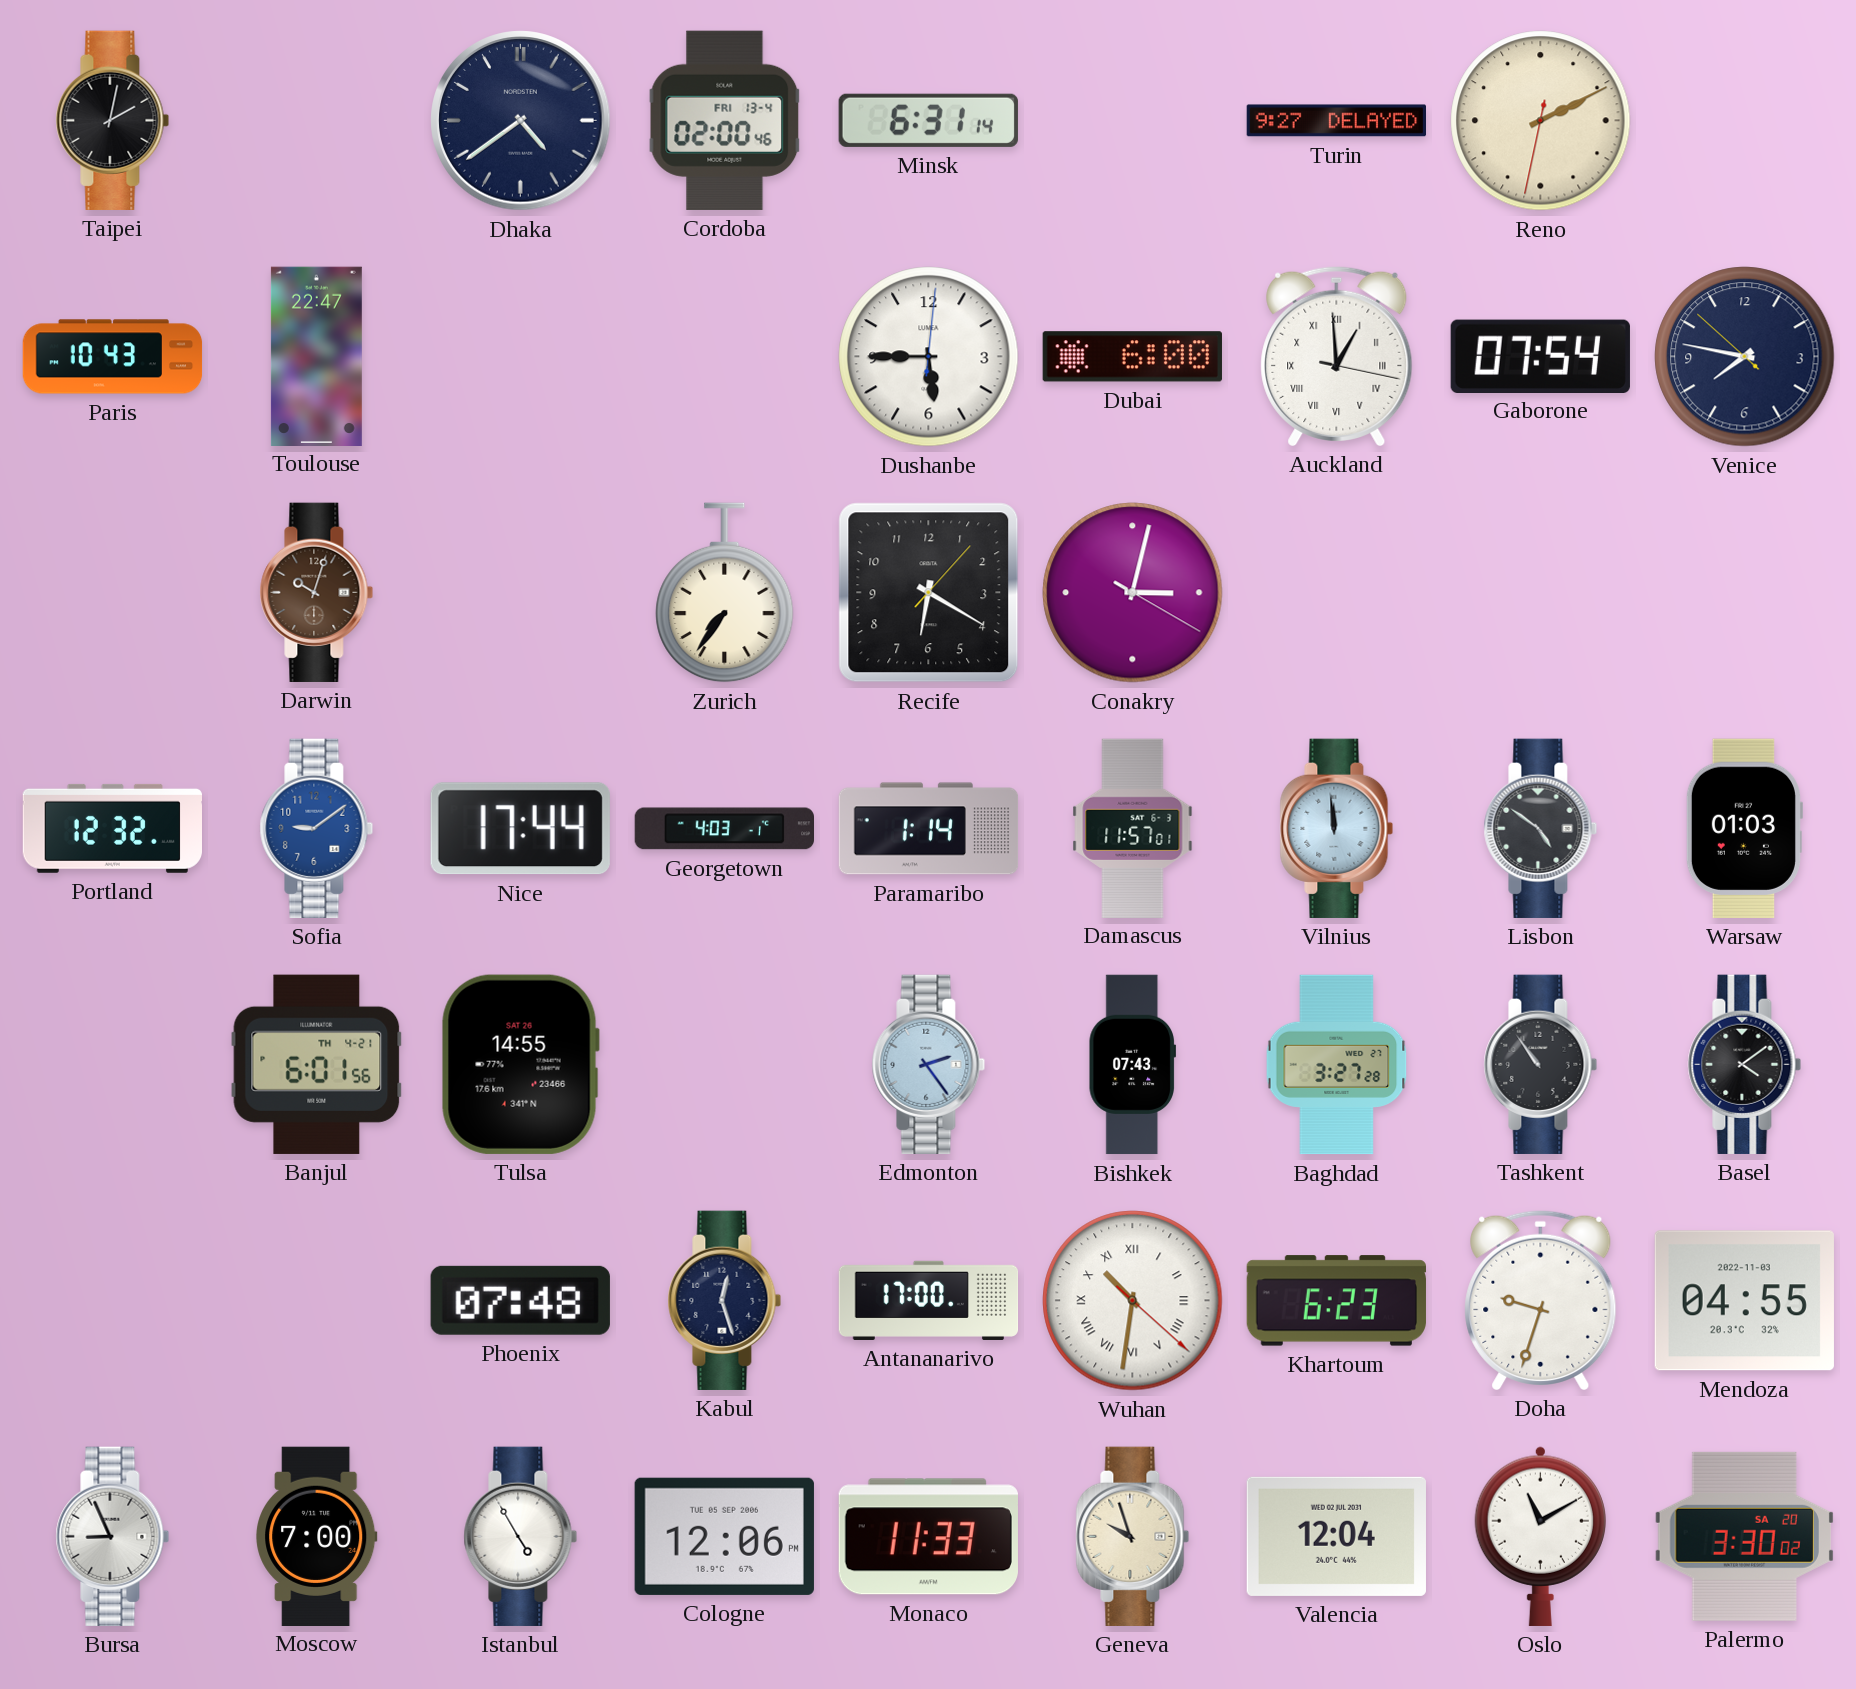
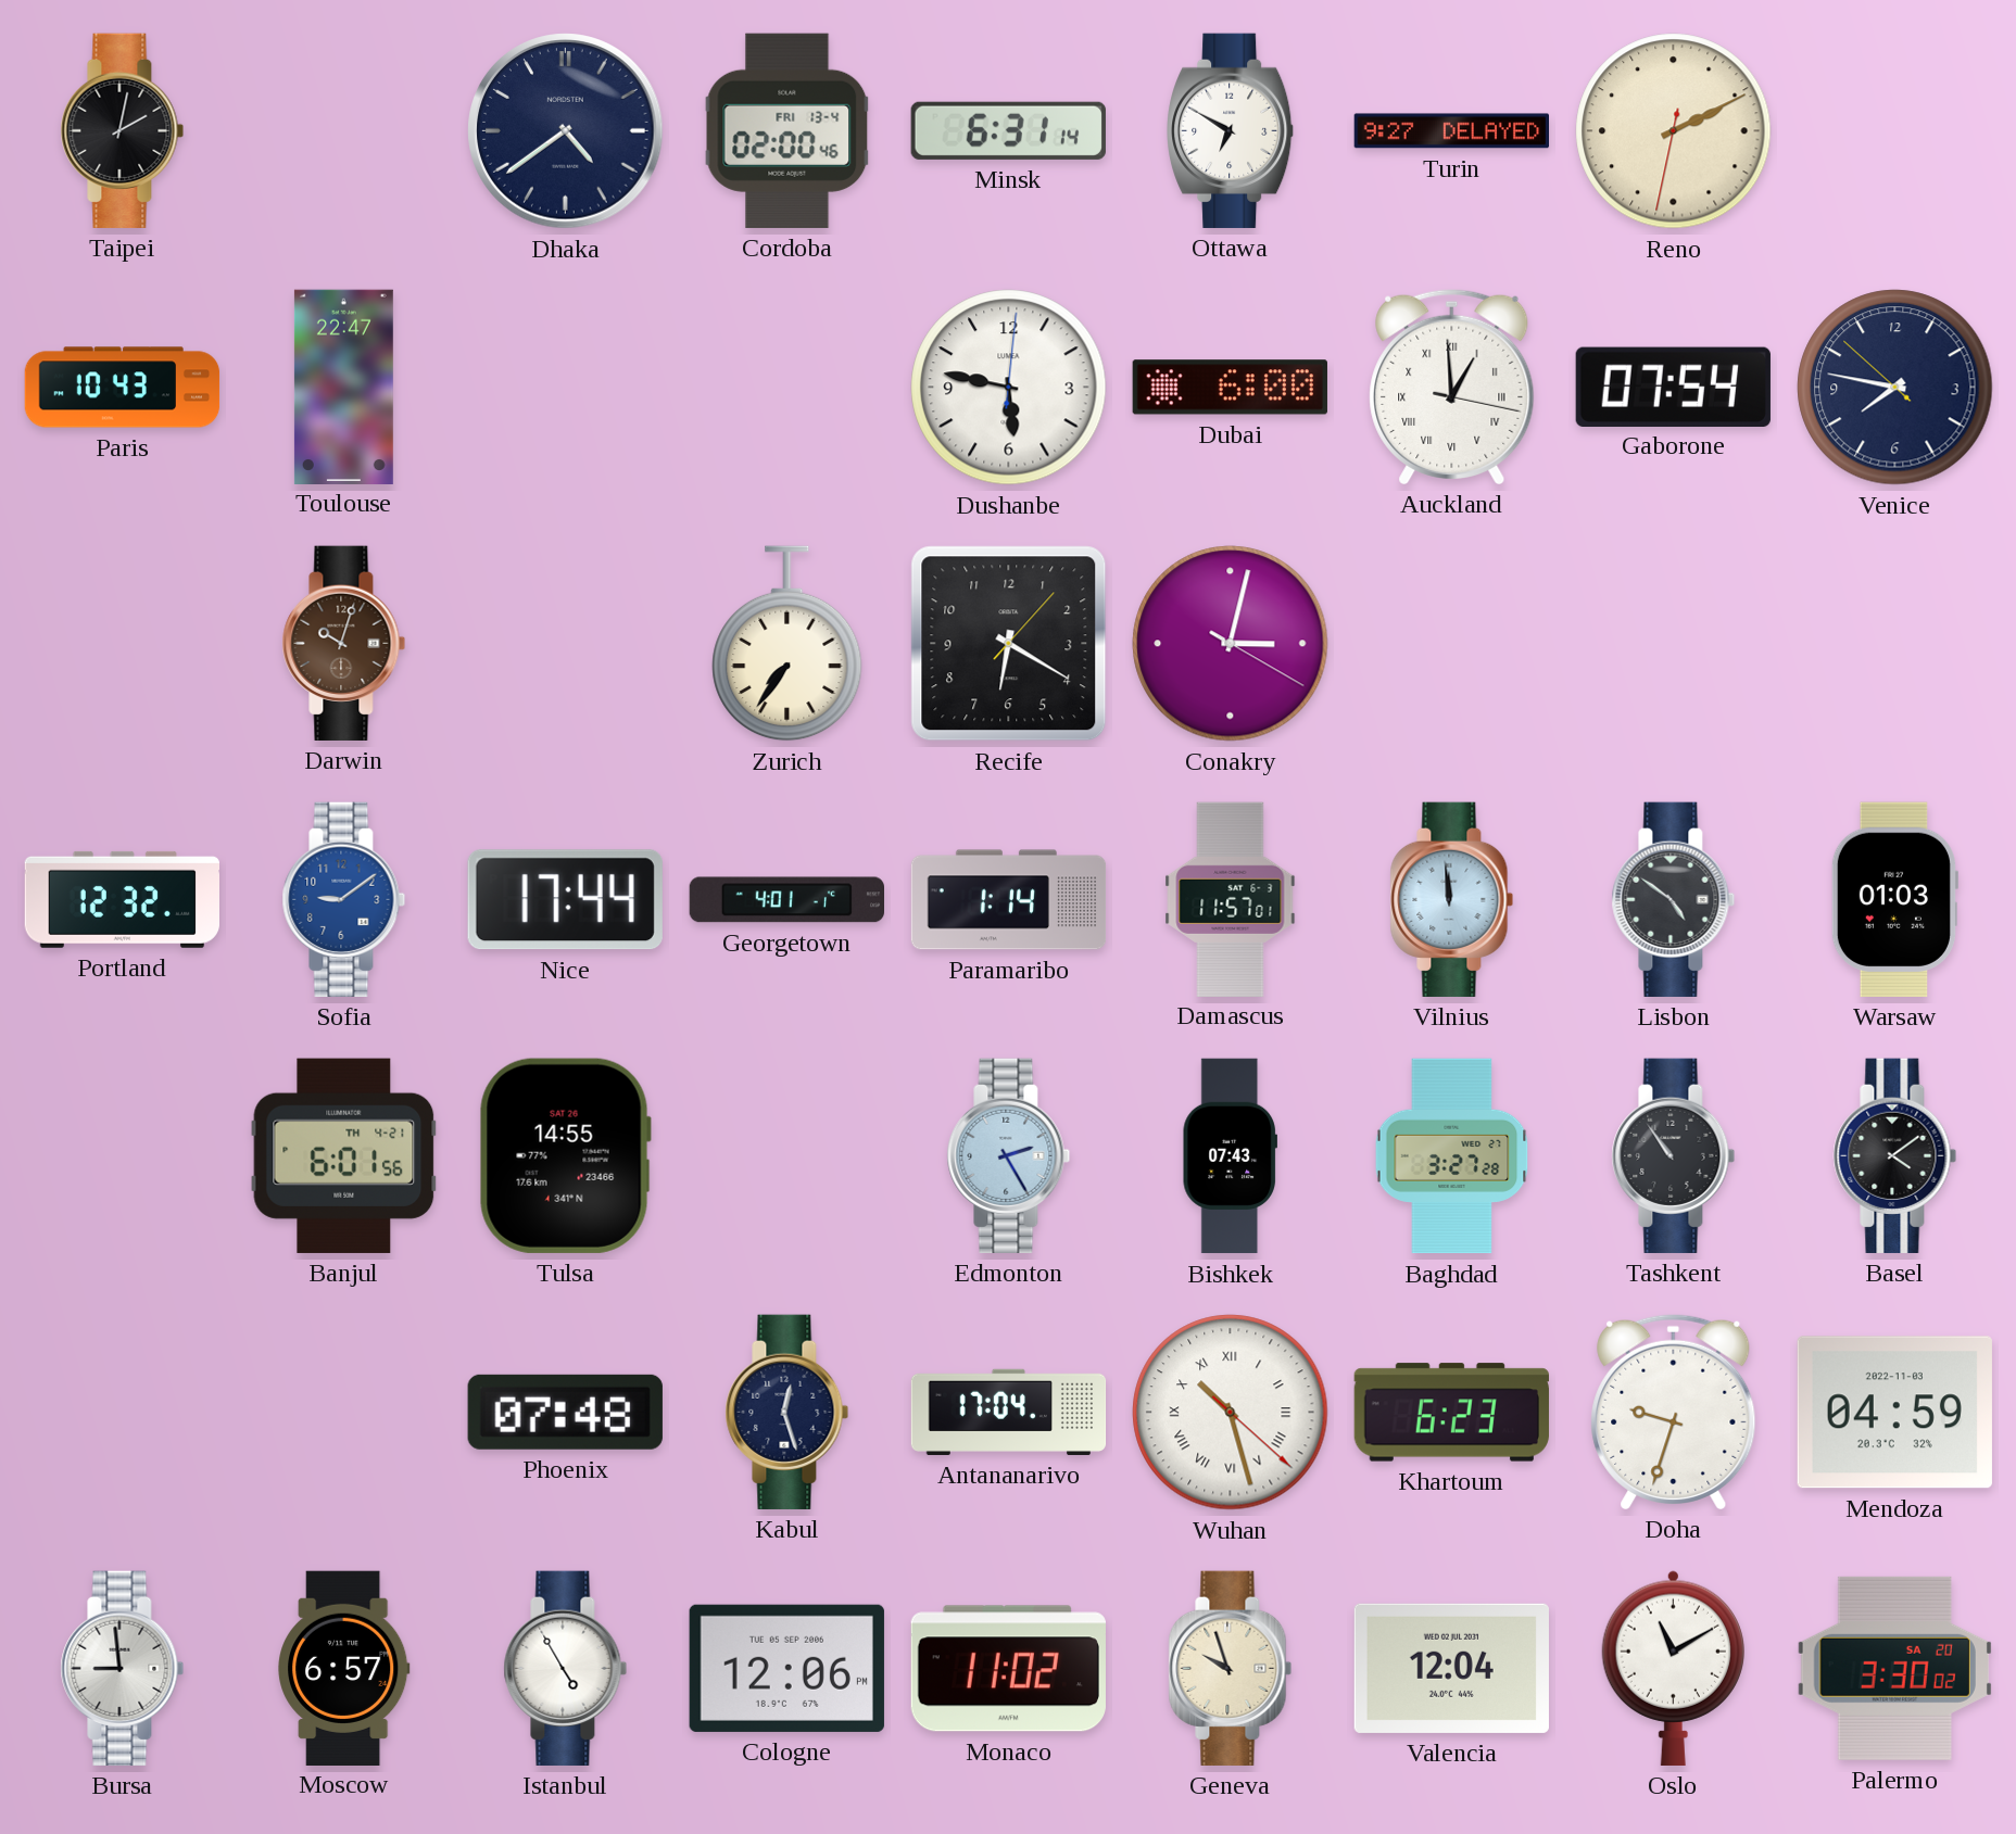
Ottawa: none -> 6:50
Dushanbe: 5:45 -> 5:47
Georgetown: 4:03 -> 4:01
Edmonton: 2:24 -> 2:25
Antananarivo: 17:00 -> 17:04
Wuhan: 10:31 -> 10:27
Mendoza: 04:55 -> 04:59
Bursa: 8:56 -> 8:59
Moscow: 7:00 -> 6:57
Monaco: 11:33 -> 11:02
